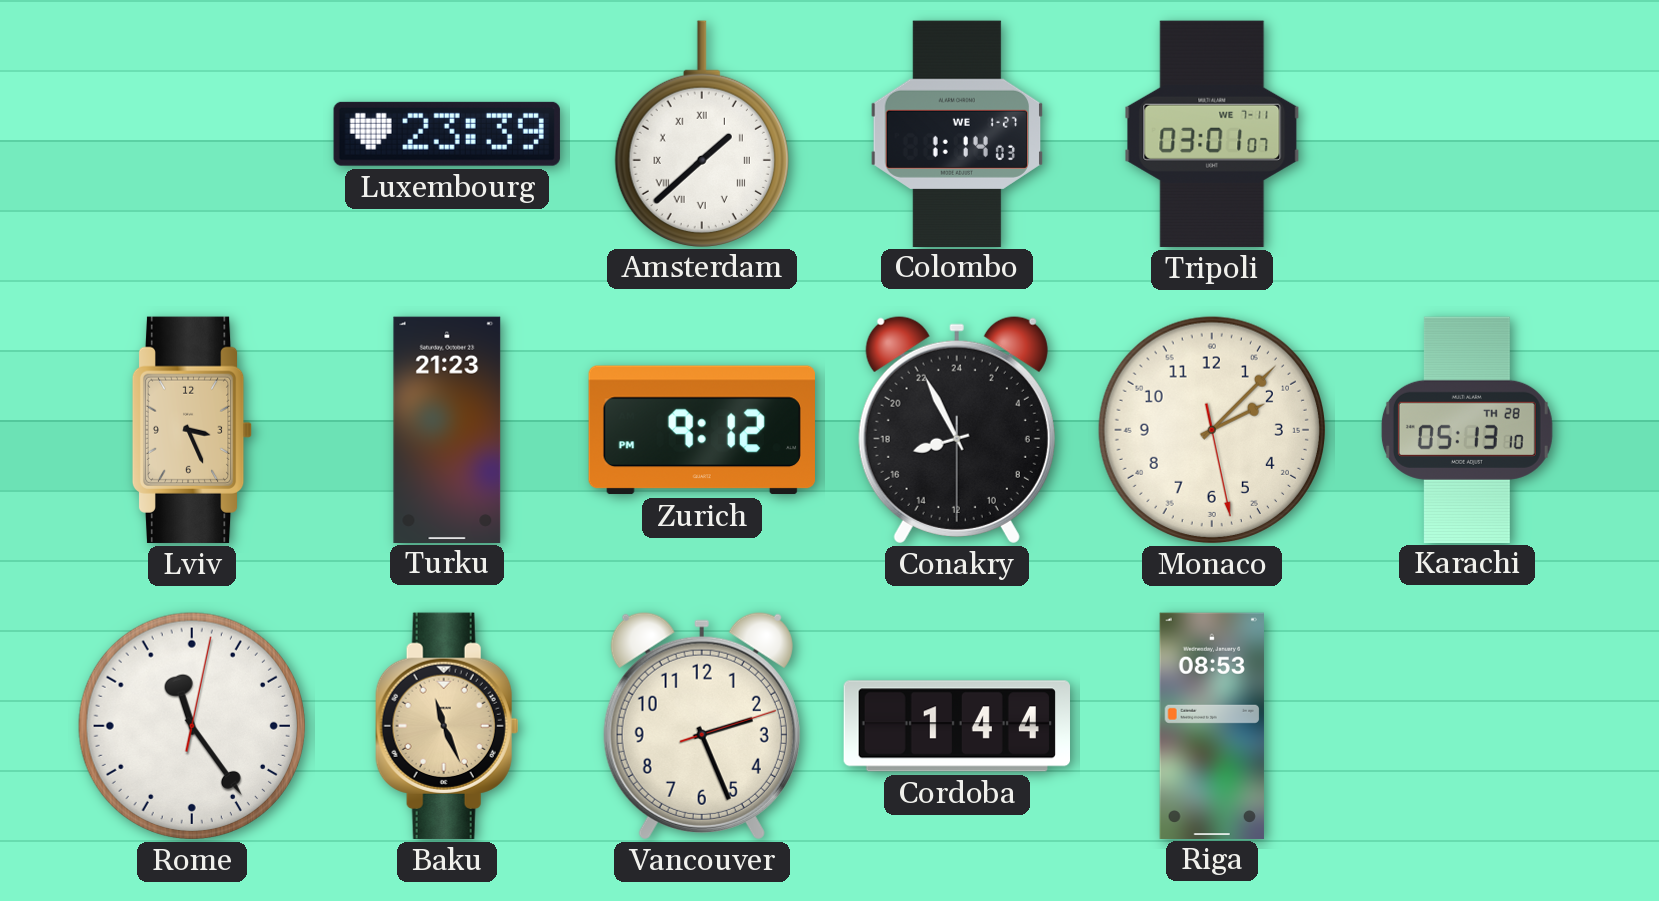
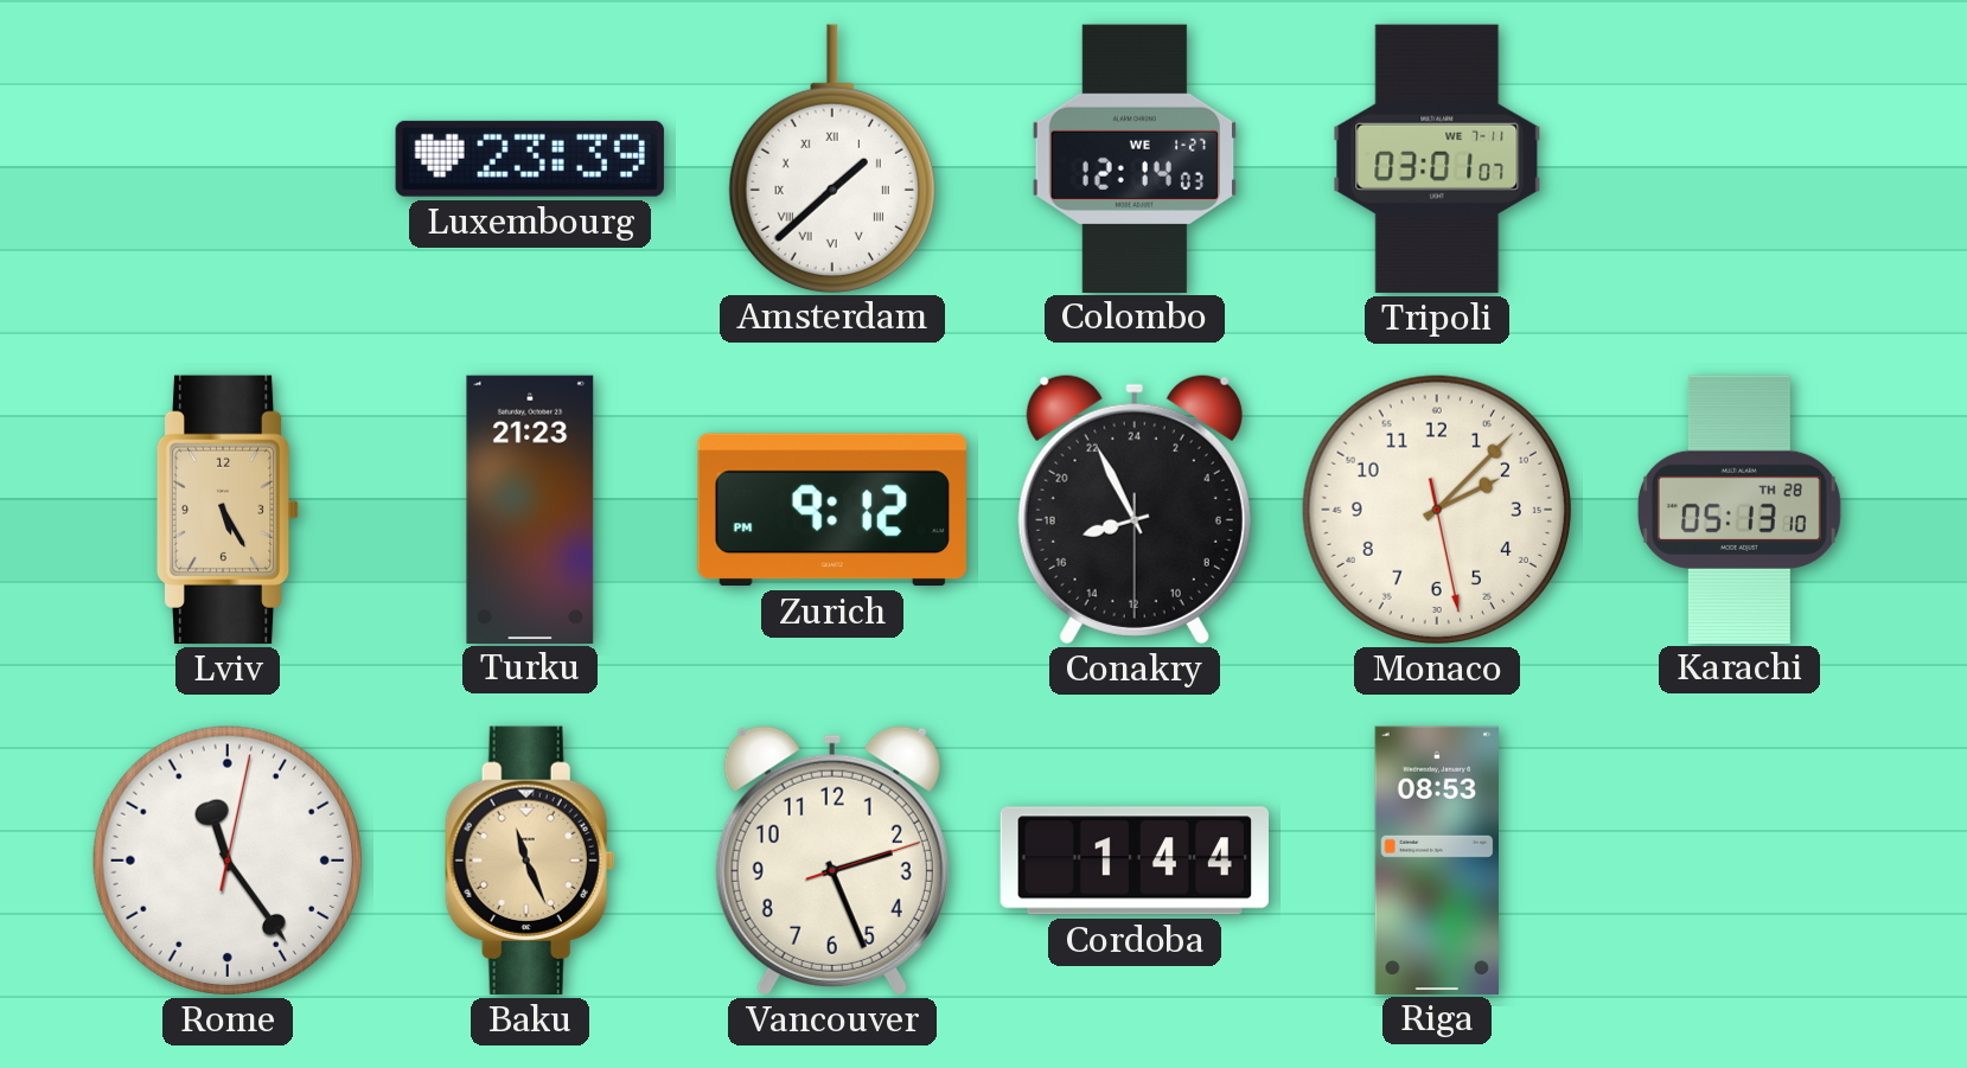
Colombo: 1:14 -> 12:14
Lviv: 3:26 -> 5:25
